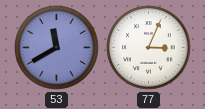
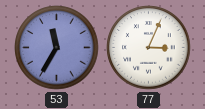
53: 11:40 -> 11:35
